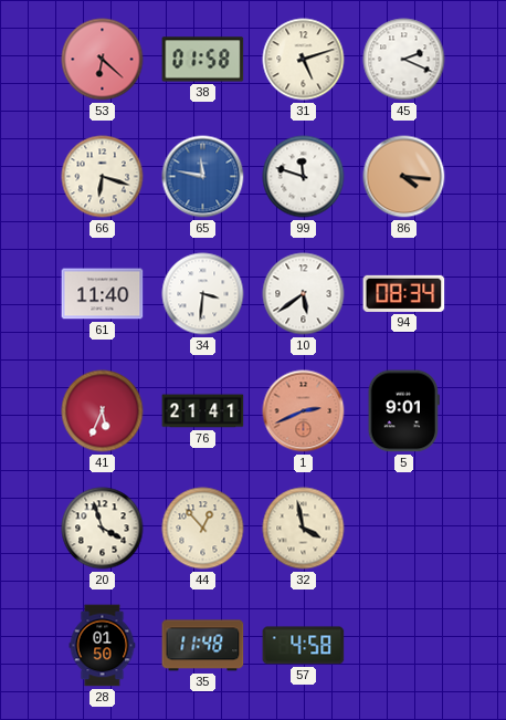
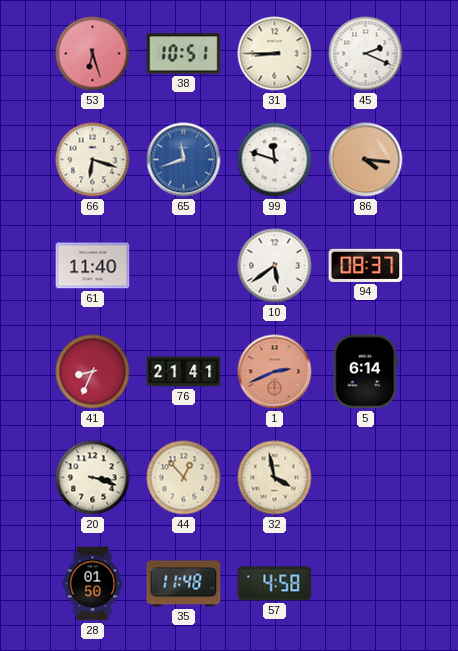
53: 6:22 -> 6:27
38: 01:58 -> 10:51
31: 5:12 -> 8:45
65: 11:47 -> 11:42
34: 3:31 -> none
94: 08:34 -> 08:37
41: 5:34 -> 8:34
5: 9:01 -> 6:14
20: 3:57 -> 3:18
